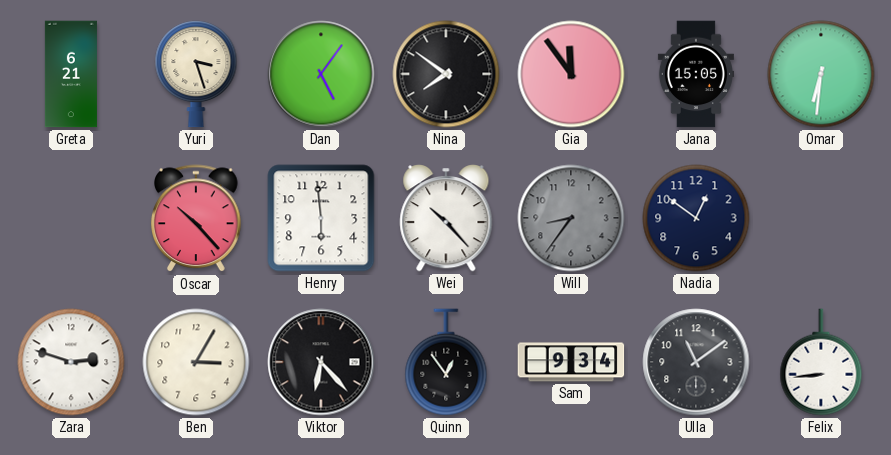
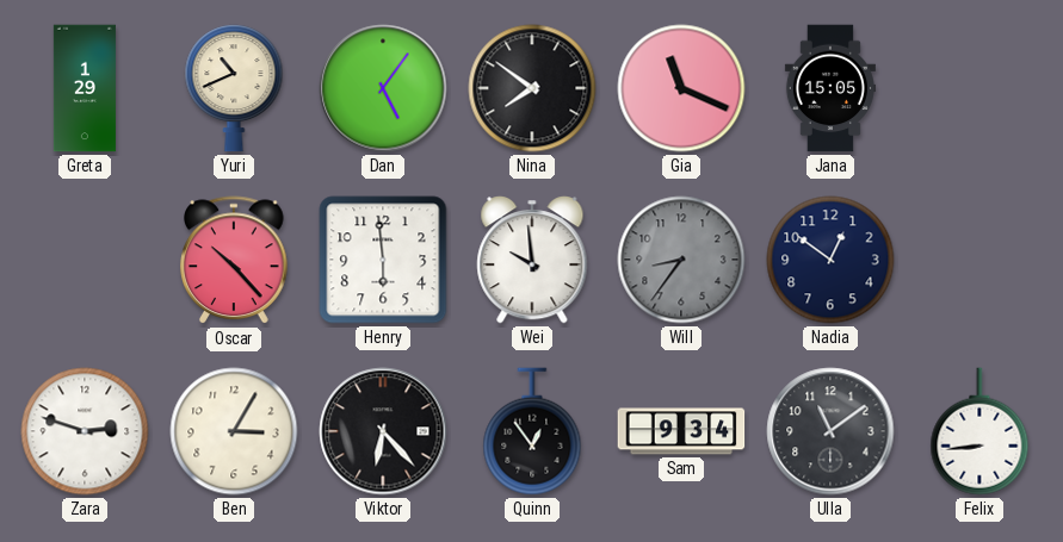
Greta: 6:21 -> 1:29
Yuri: 3:27 -> 10:41
Gia: 11:54 -> 11:19
Omar: 6:31 -> none
Wei: 10:23 -> 9:59
